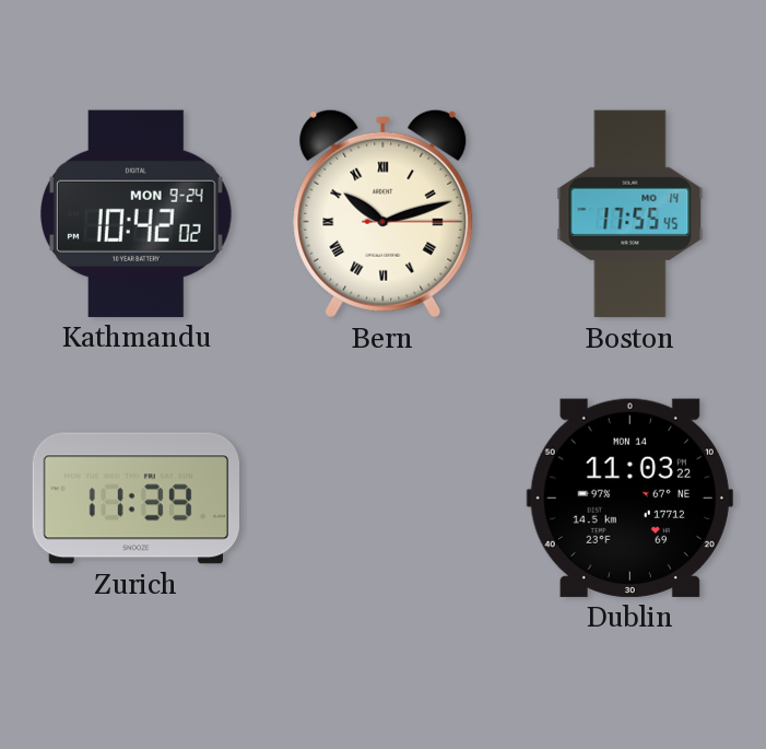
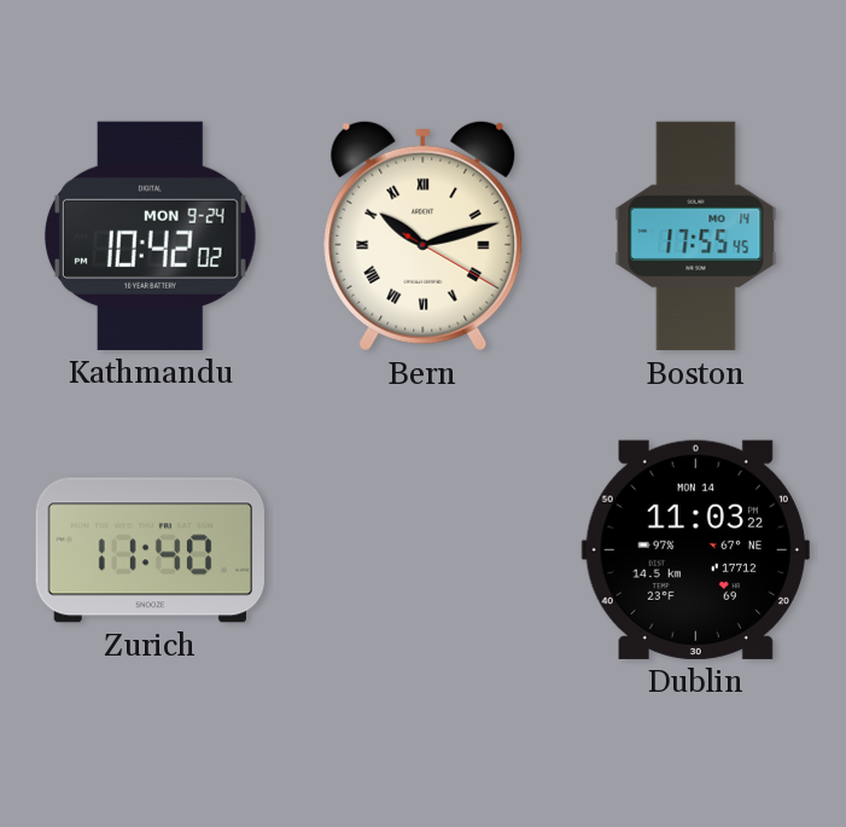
Bern: 10:12:15 -> 10:12:20
Zurich: 11:39 -> 11:40
